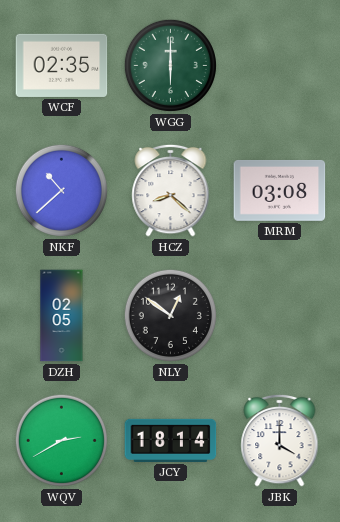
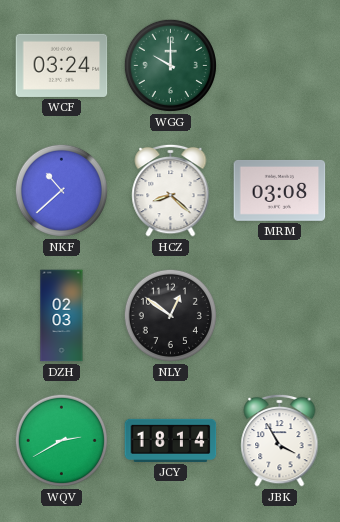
WCF: 02:35 -> 03:24
WGG: 6:00 -> 10:00
DZH: 02:05 -> 02:03
JBK: 4:00 -> 3:55
